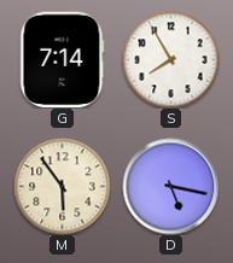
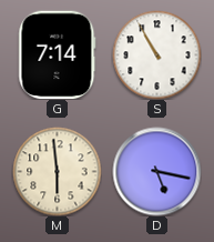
S: 7:55 -> 10:55
M: 5:54 -> 5:59
